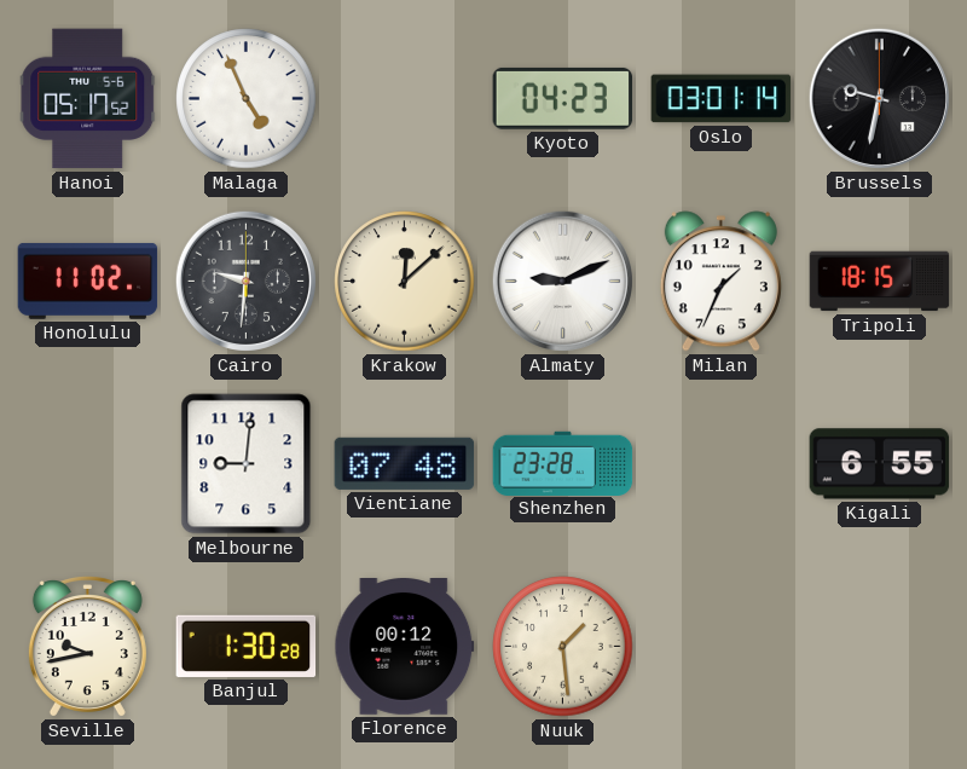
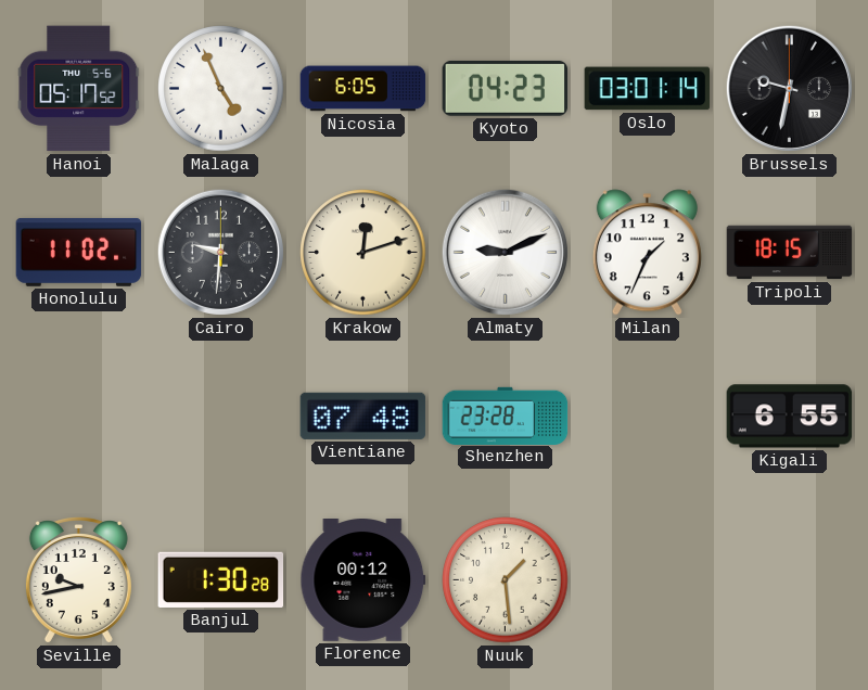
Nicosia: none -> 6:05
Krakow: 12:08 -> 12:12
Melbourne: 9:01 -> none
